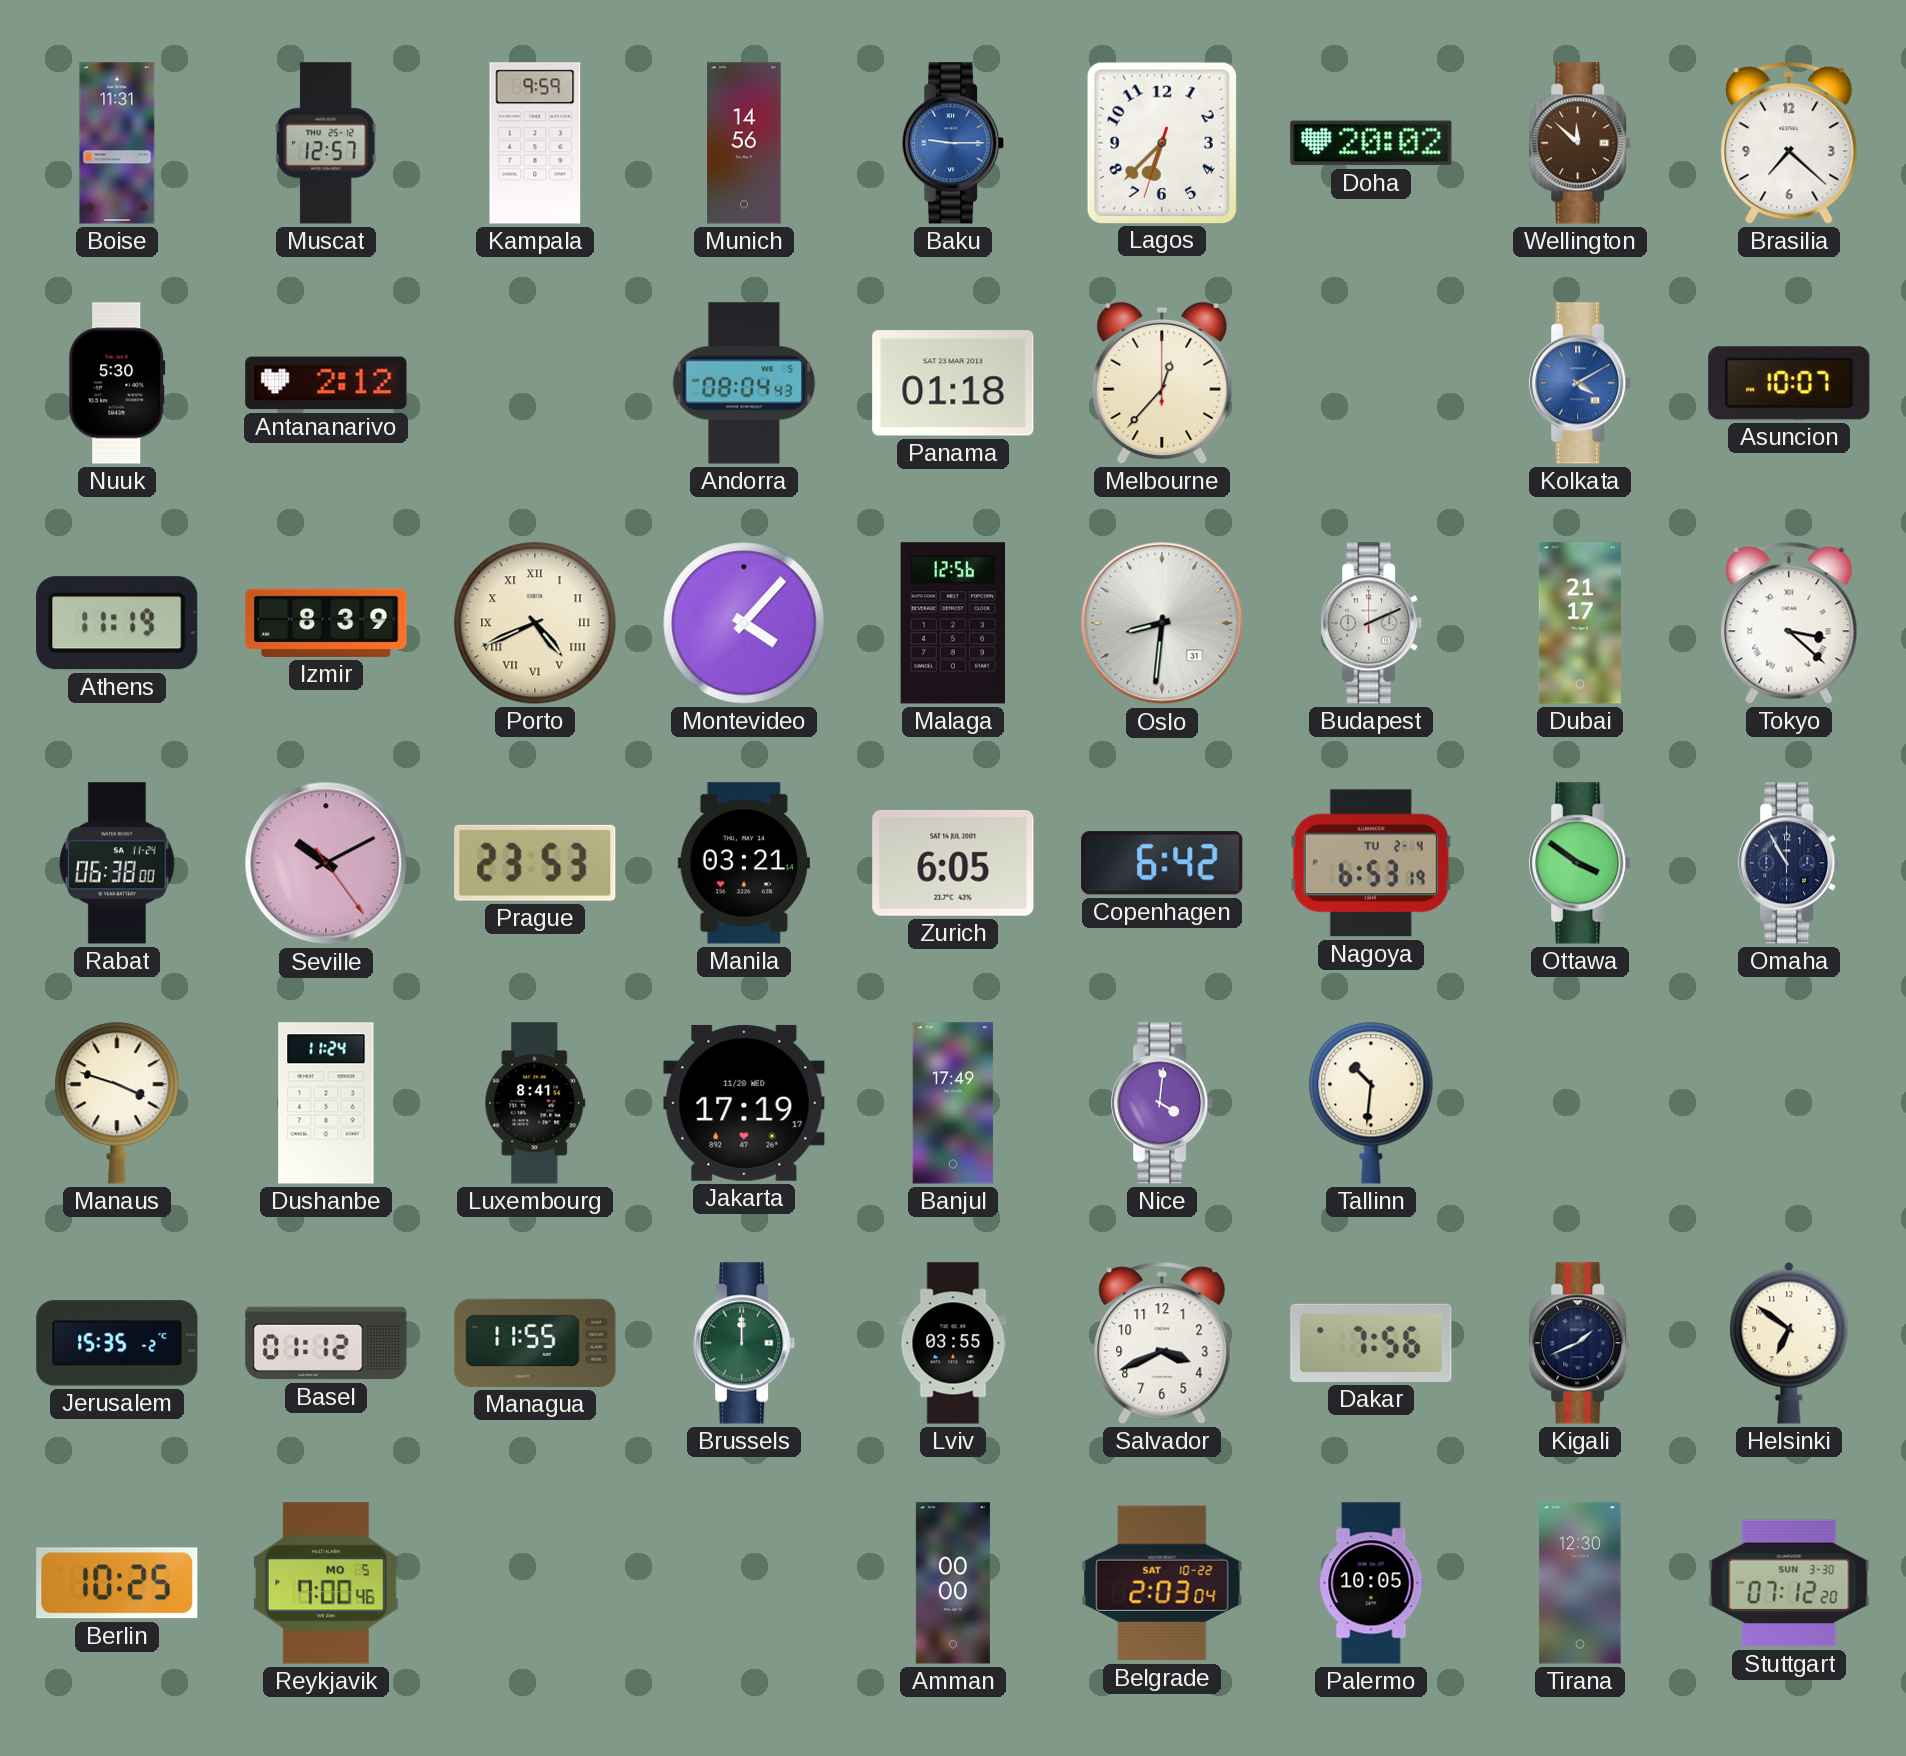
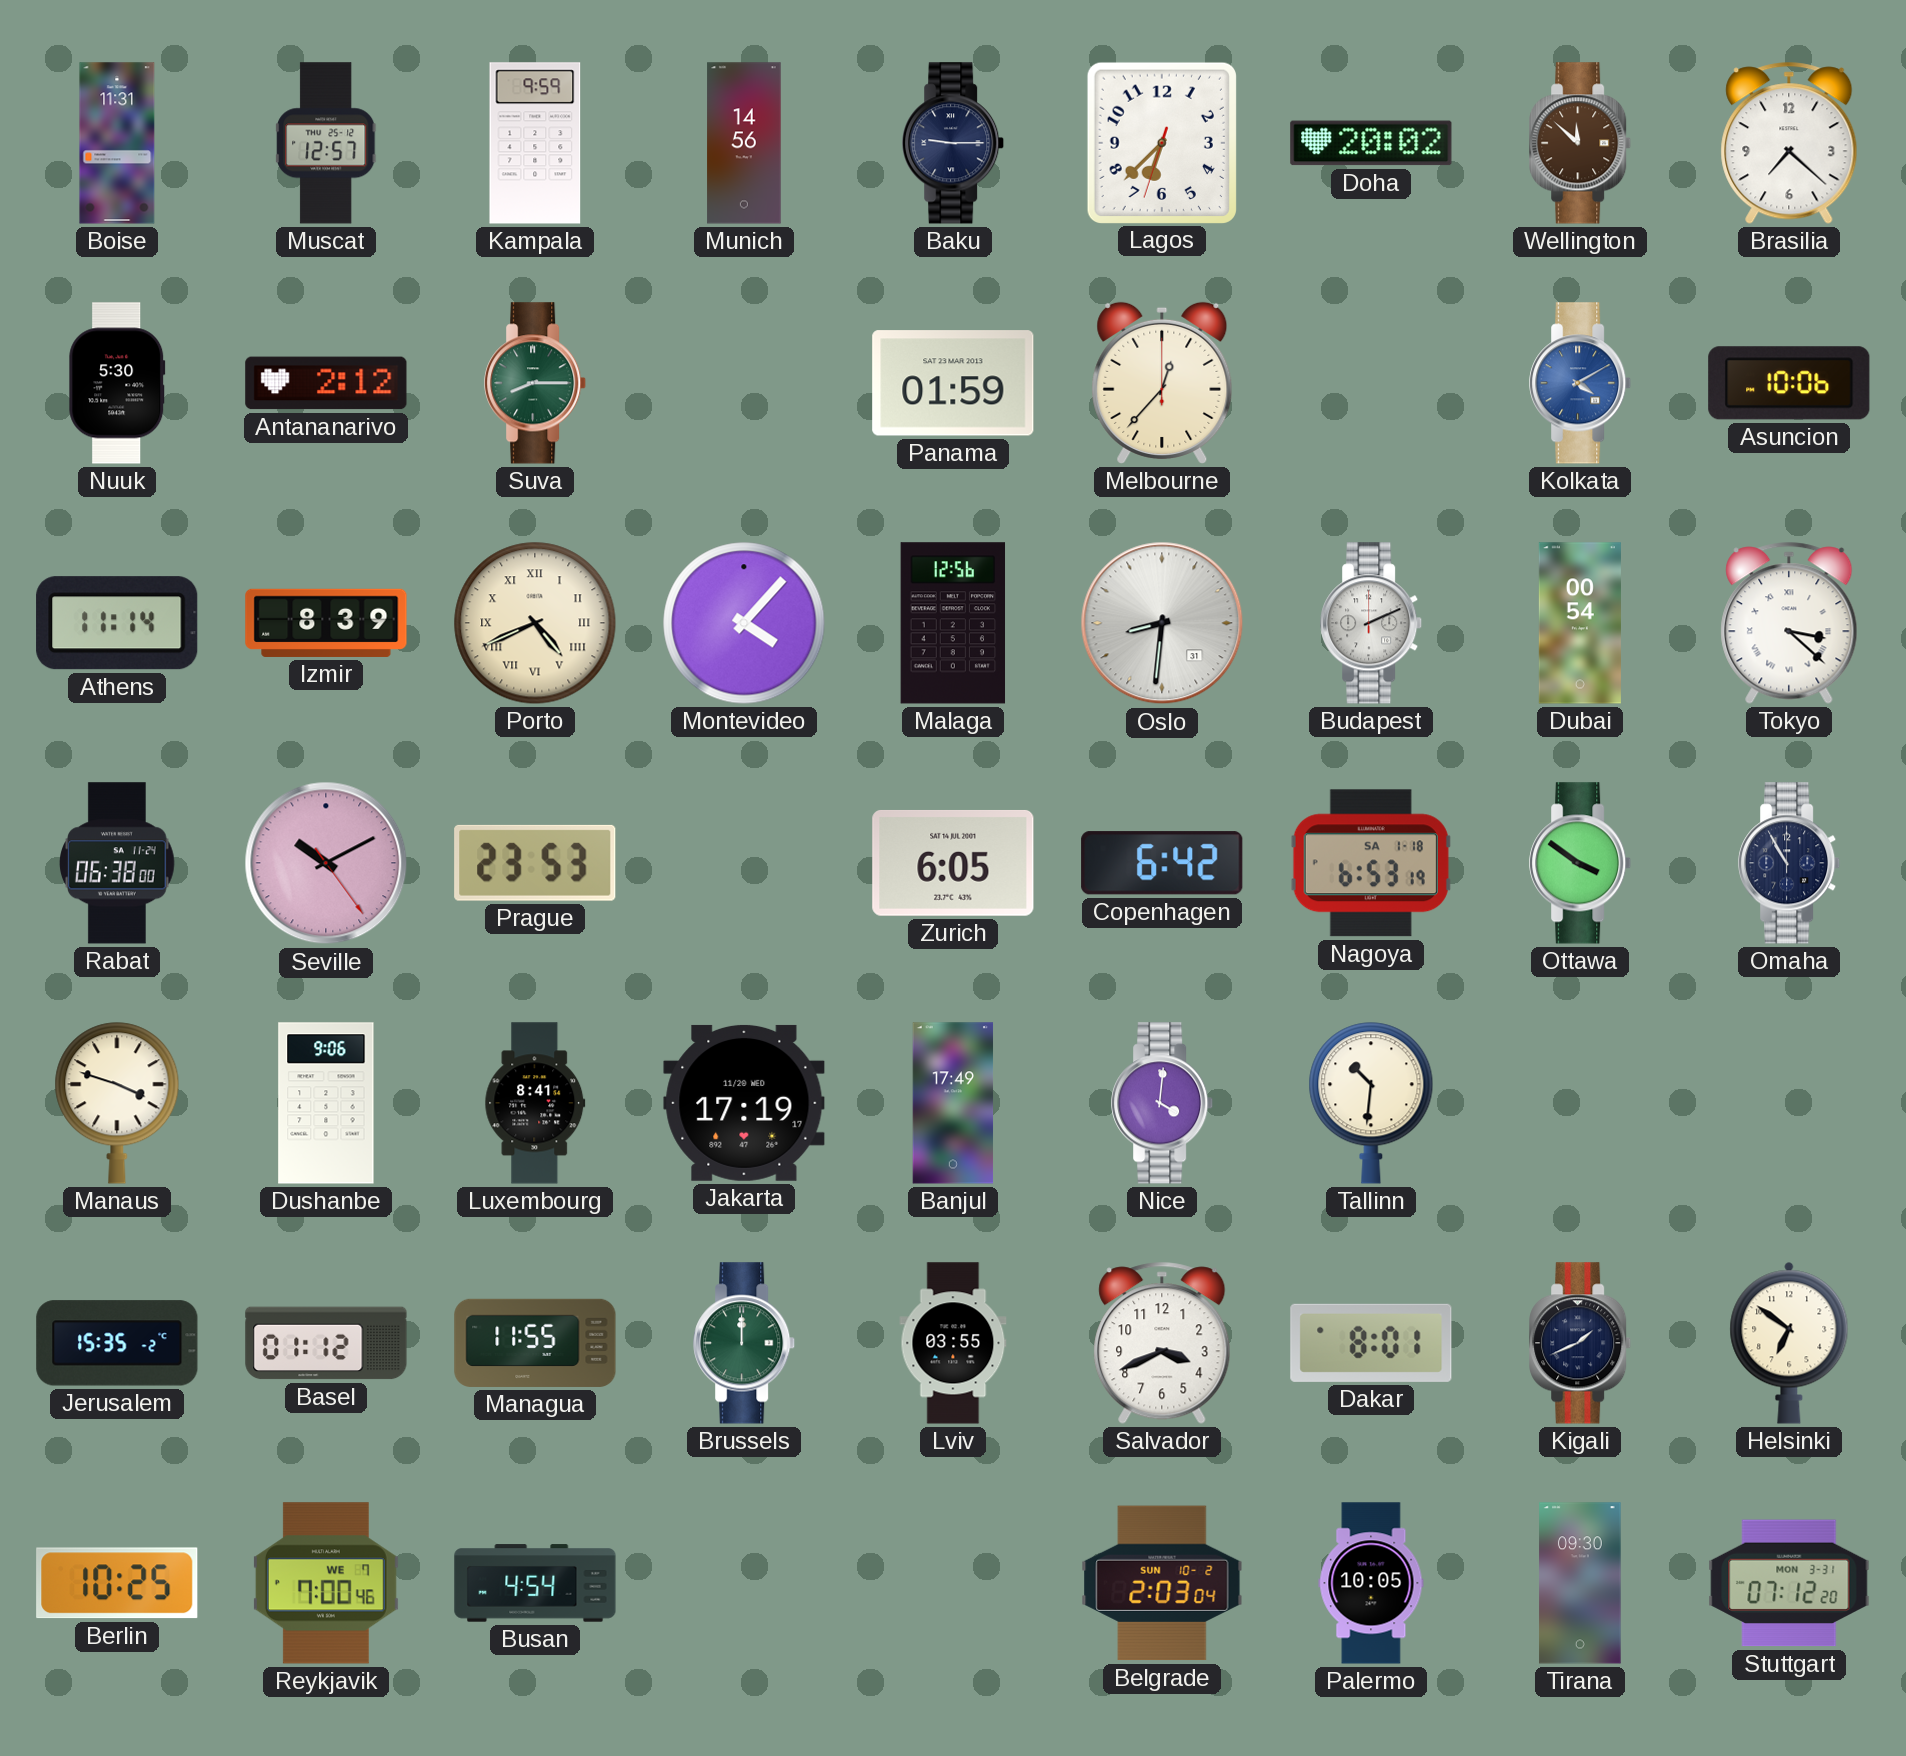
Baku dial: blue -> navy
Suva: none -> 8:15
Andorra: 08:04 -> none
Panama: 01:18 -> 01:59
Asuncion: 10:07 -> 10:06
Athens: 11:19 -> 11:14
Dubai: 21:17 -> 00:54
Manila: 03:21 -> none
Nagoya date: TU 2-4 -> SA 1-18
Dushanbe: 11:24 -> 9:06
Dakar: 7:56 -> 8:01
Reykjavik date: MO 5 -> WE 7
Busan: none -> 4:54
Amman: 00:00 -> none
Belgrade date: SAT 10-22 -> SUN 10-2
Tirana: 12:30 -> 09:30
Stuttgart date: SUN 3-30 -> MON 3-31
